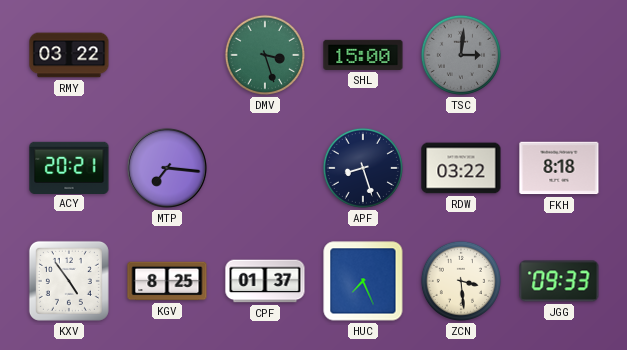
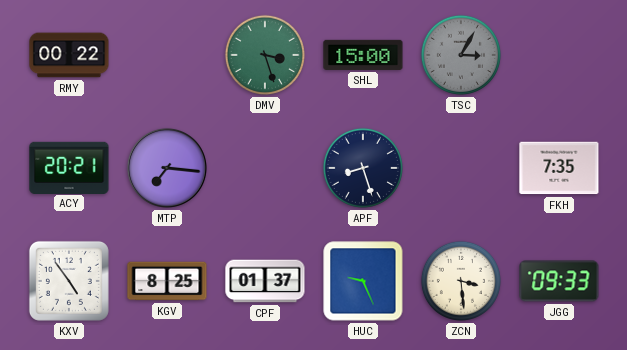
RMY: 03:22 -> 00:22
TSC: 3:01 -> 3:05
RDW: 03:22 -> none
FKH: 8:18 -> 7:35
HUC: 7:26 -> 9:26
